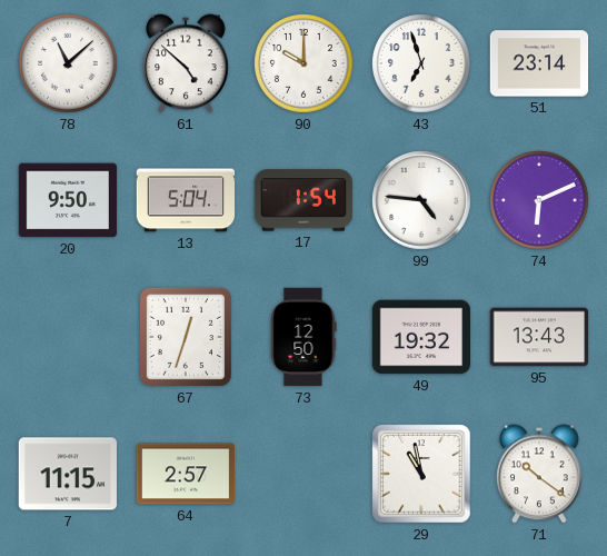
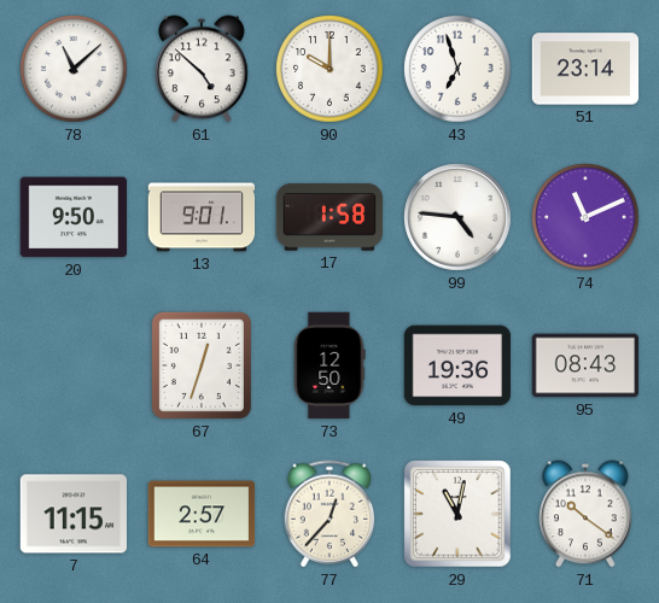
13: 5:04 -> 9:01
17: 1:54 -> 1:58
74: 6:11 -> 11:11
49: 19:32 -> 19:36
95: 13:43 -> 08:43
77: none -> 12:37
29: 10:58 -> 11:02
